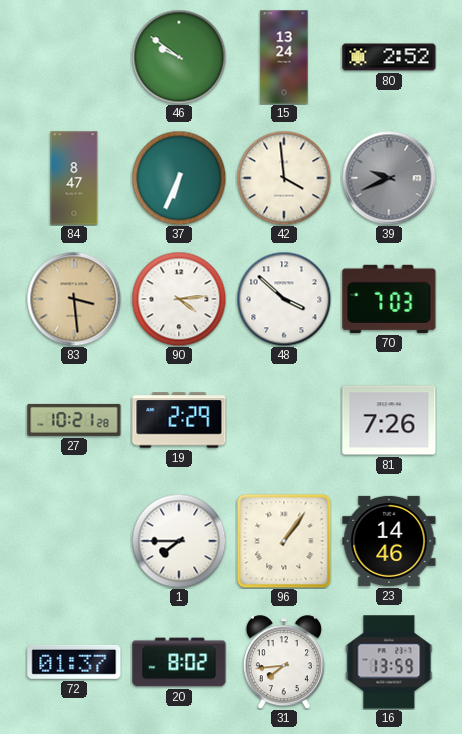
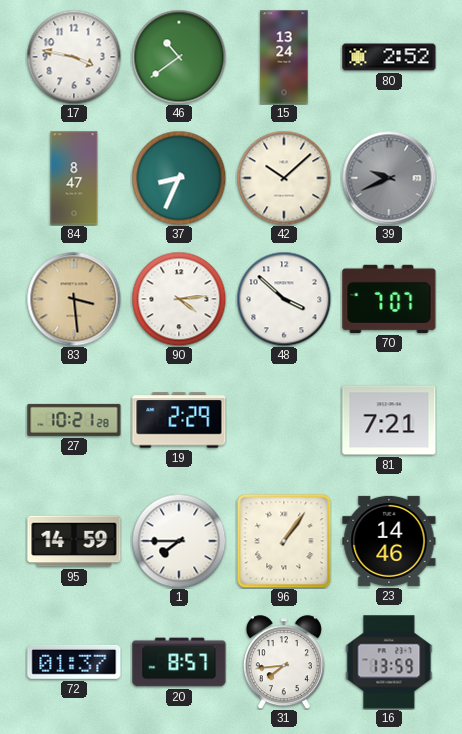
17: none -> 3:47
46: 9:51 -> 10:39
37: 6:34 -> 8:34
42: 3:59 -> 10:08
70: 7:03 -> 7:07
81: 7:26 -> 7:21
95: none -> 14:59
20: 8:02 -> 8:57
